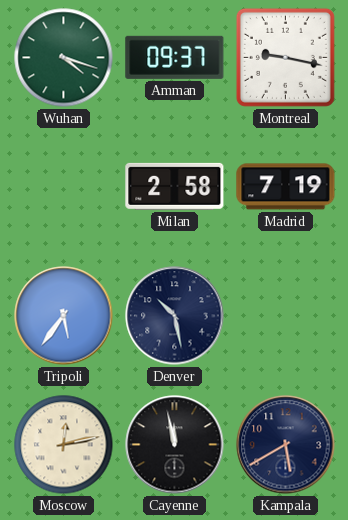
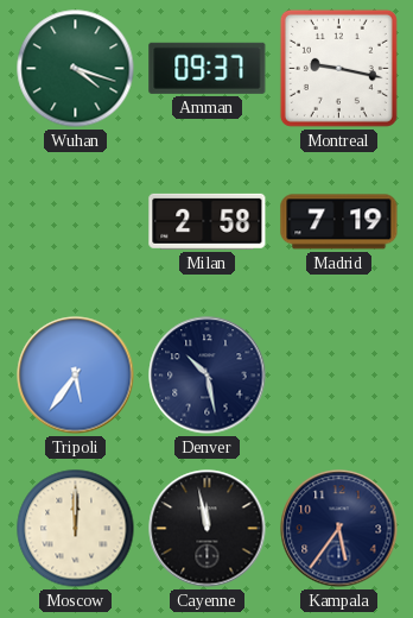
Moscow: 12:13 -> 12:00
Kampala: 5:40 -> 5:36
